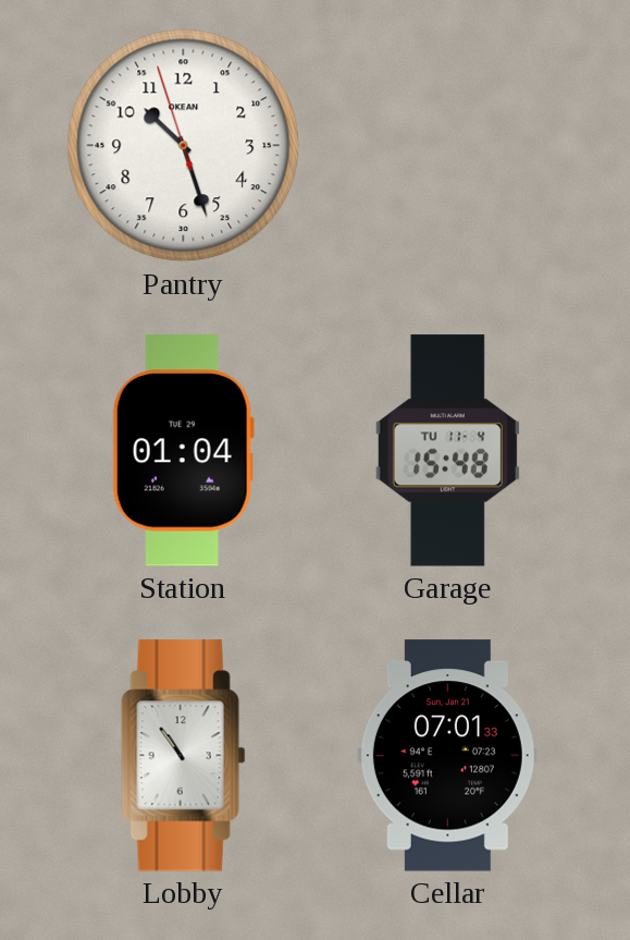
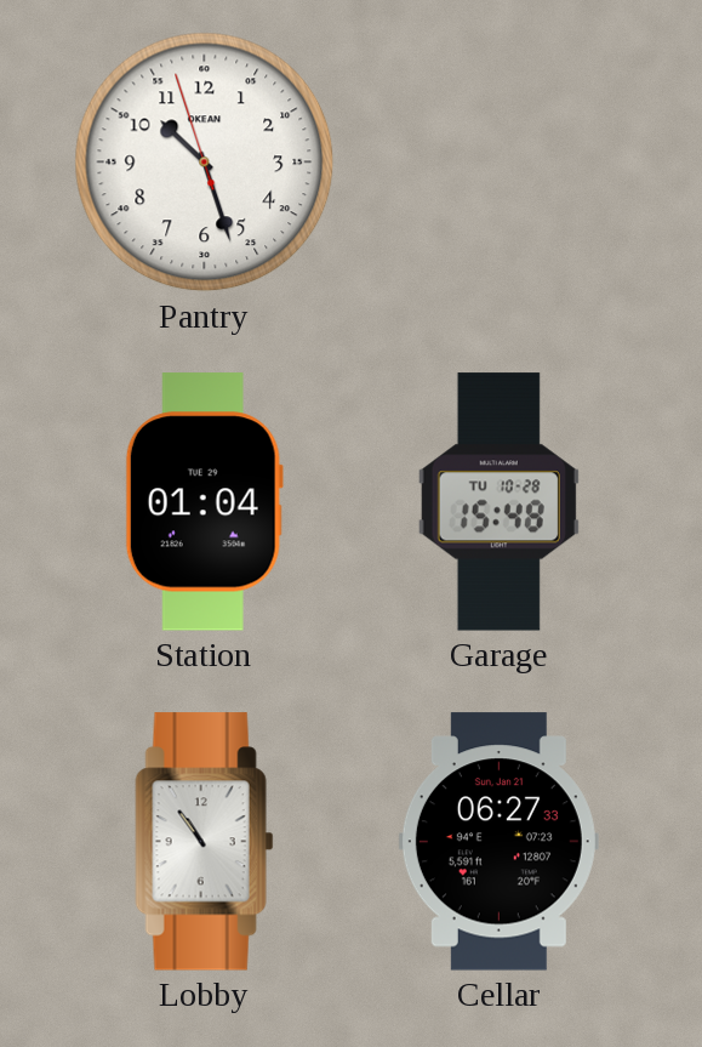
Garage date: TU 11-4 -> TU 10-28
Cellar: 07:01 -> 06:27
